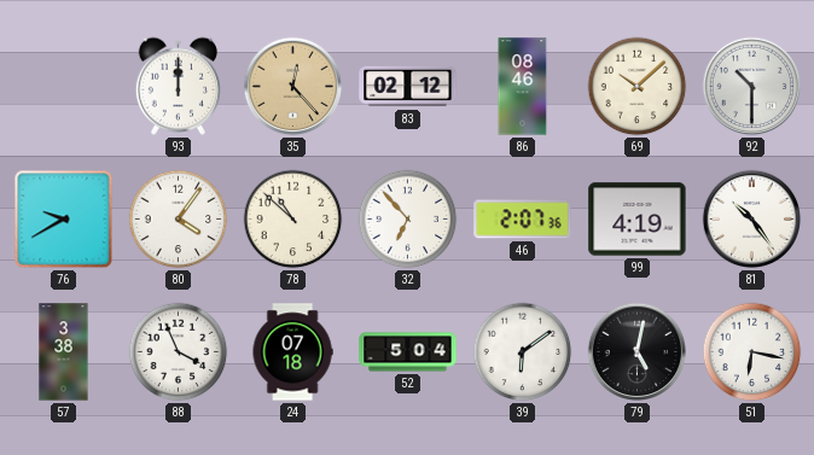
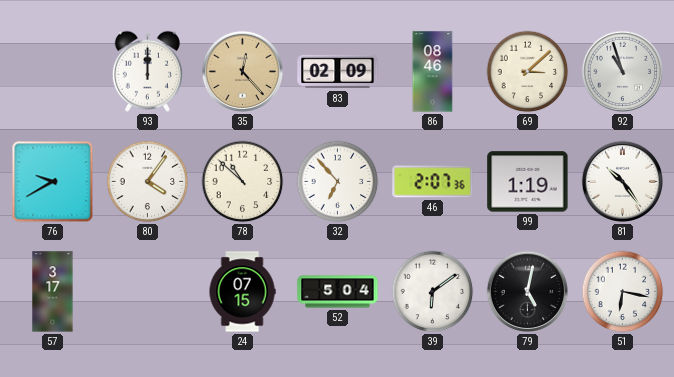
83: 02:12 -> 02:09
69: 10:08 -> 3:08
92: 10:30 -> 10:57
99: 4:19 -> 1:19
57: 3:38 -> 3:17
88: 3:56 -> none
24: 07:18 -> 07:15
